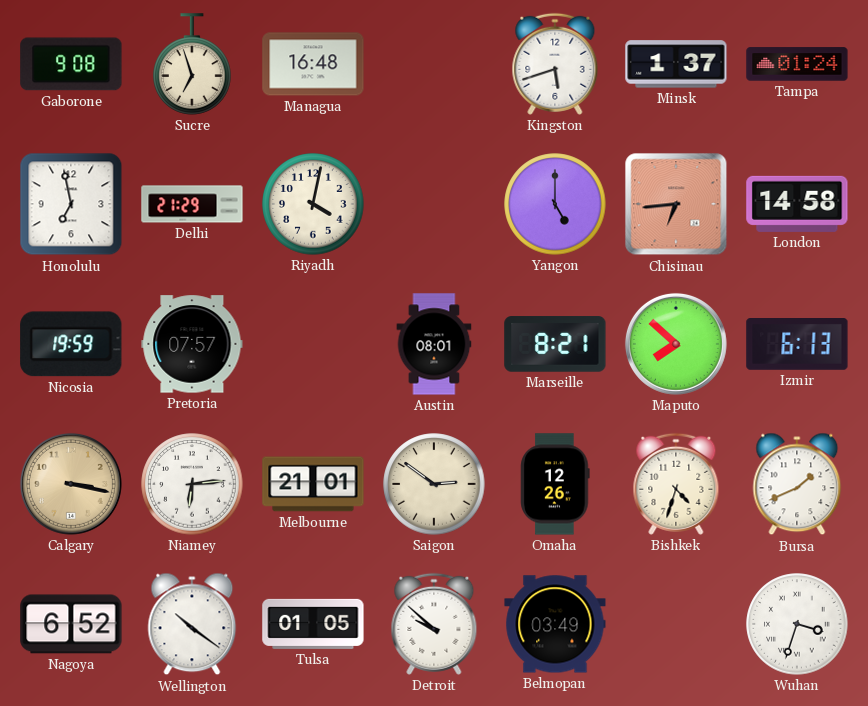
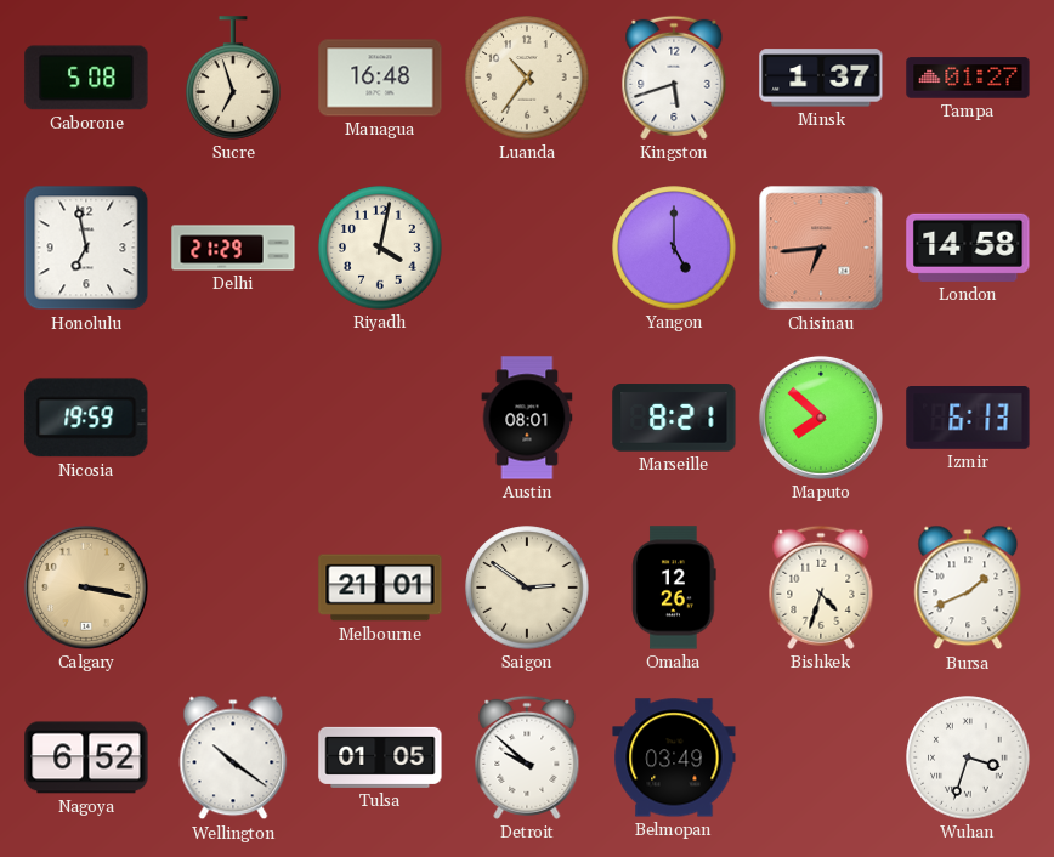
Gaborone: 9:08 -> 5:08
Luanda: none -> 10:36
Tampa: 01:24 -> 01:27
Pretoria: 07:57 -> none
Niamey: 6:14 -> none
